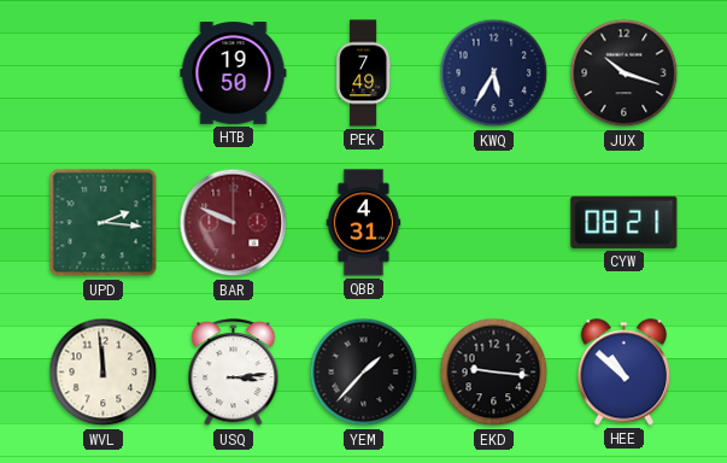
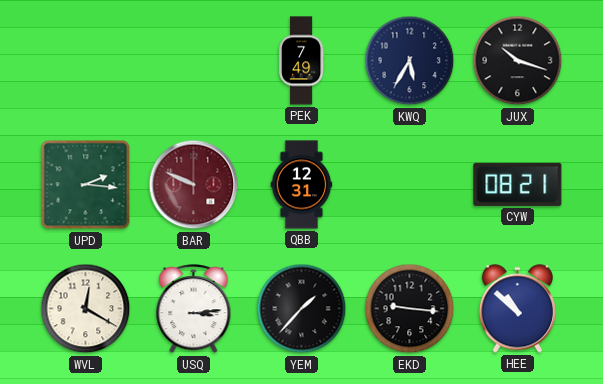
HTB: 19:50 -> none
QBB: 4:31 -> 12:31
WVL: 11:59 -> 12:20
